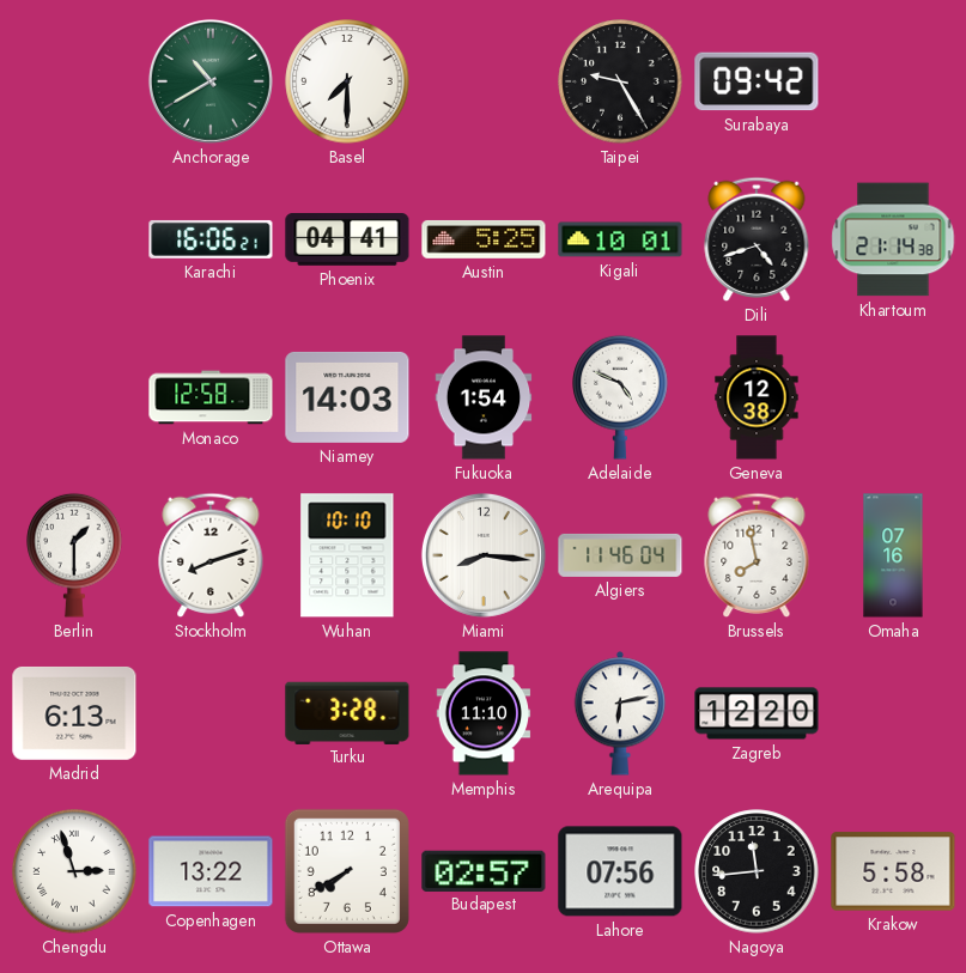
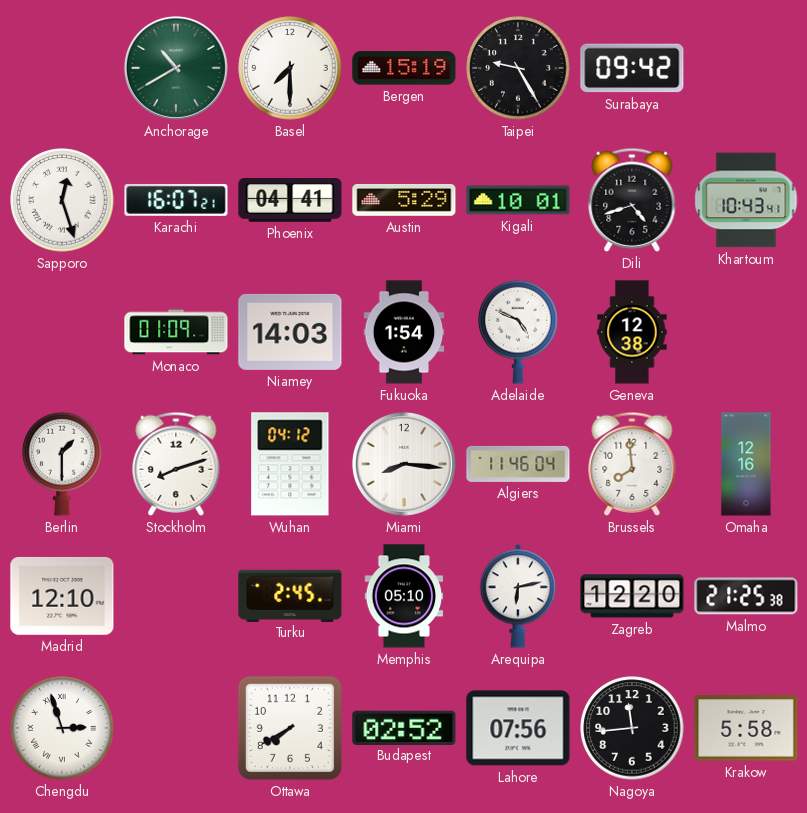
Bergen: none -> 15:19
Sapporo: none -> 12:27
Karachi: 16:06 -> 16:07
Austin: 5:25 -> 5:29
Khartoum: 21:14 -> 10:43
Monaco: 12:58 -> 01:09
Wuhan: 10:10 -> 04:12
Brussels: 7:58 -> 7:59
Omaha: 07:16 -> 12:16
Madrid: 6:13 -> 12:10
Turku: 3:28 -> 2:45
Memphis: 11:10 -> 05:10
Malmo: none -> 21:25
Copenhagen: 13:22 -> none
Budapest: 02:57 -> 02:52
